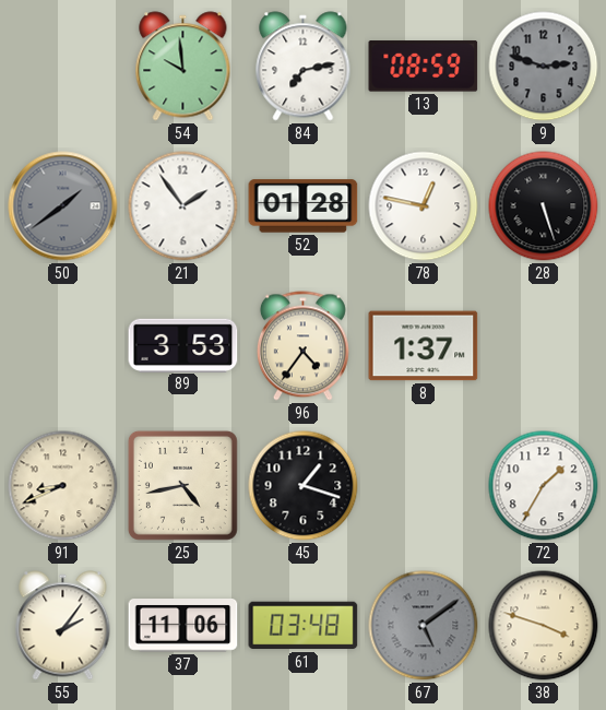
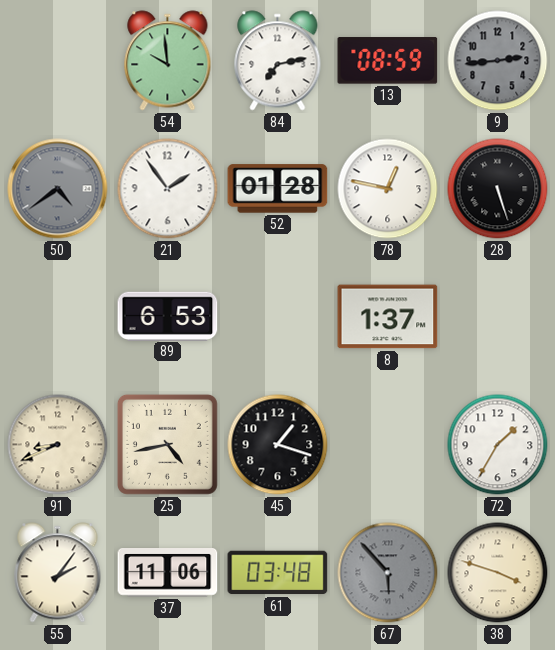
9: 2:48 -> 2:44
50: 1:39 -> 4:39
89: 3:53 -> 6:53
96: 4:36 -> none
67: 5:09 -> 5:53
